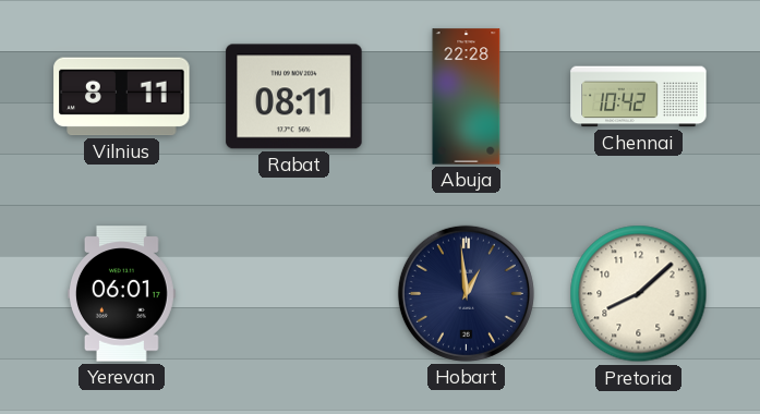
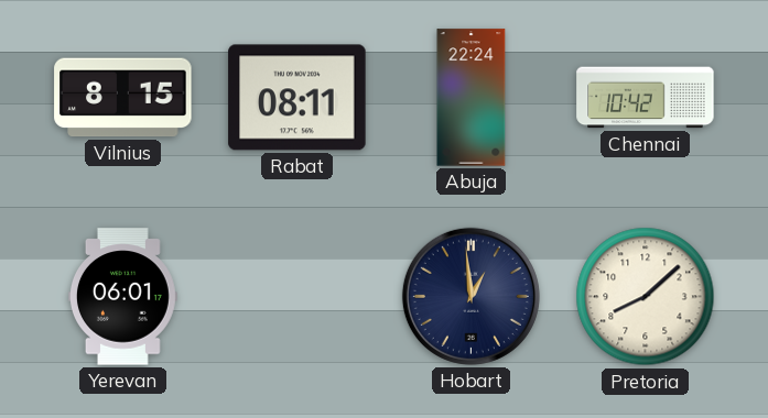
Vilnius: 8:11 -> 8:15
Abuja: 22:28 -> 22:24
